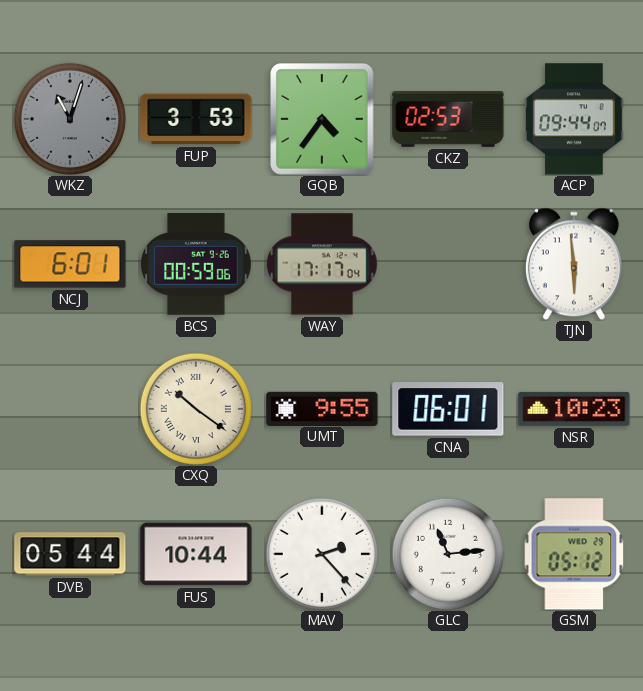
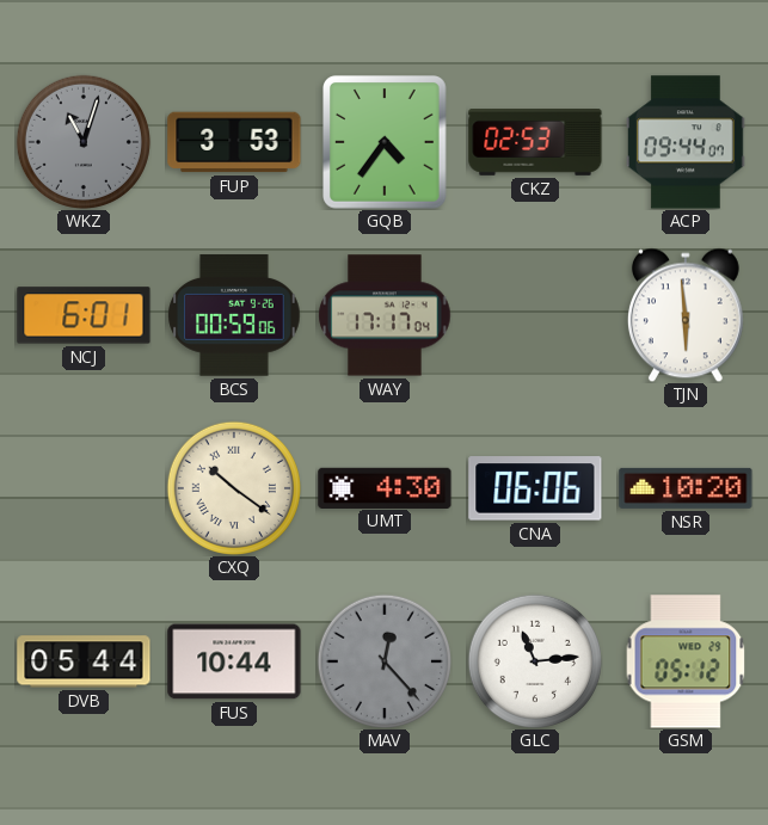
UMT: 9:55 -> 4:30
CNA: 06:01 -> 06:06
NSR: 10:23 -> 10:20
MAV: 2:23 -> 12:23
MAV dial: white -> grey
